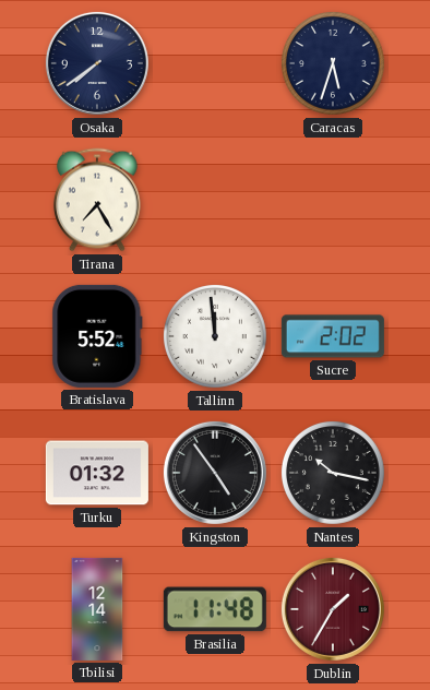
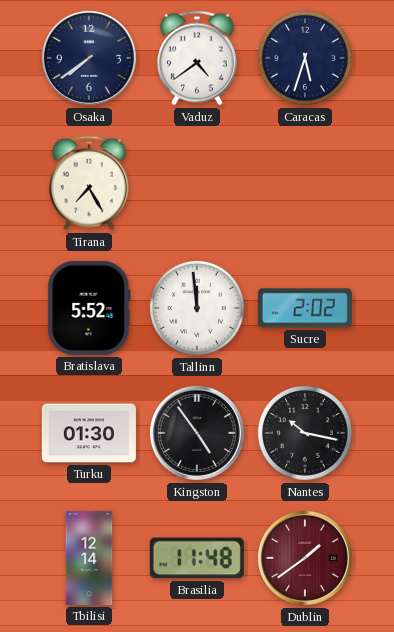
Vaduz: none -> 4:39
Turku: 01:32 -> 01:30
Dublin: 1:35 -> 1:39
